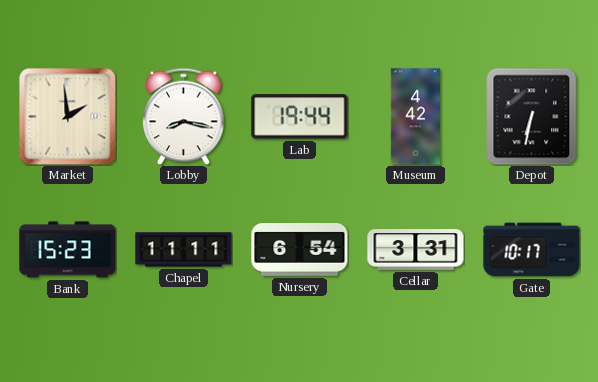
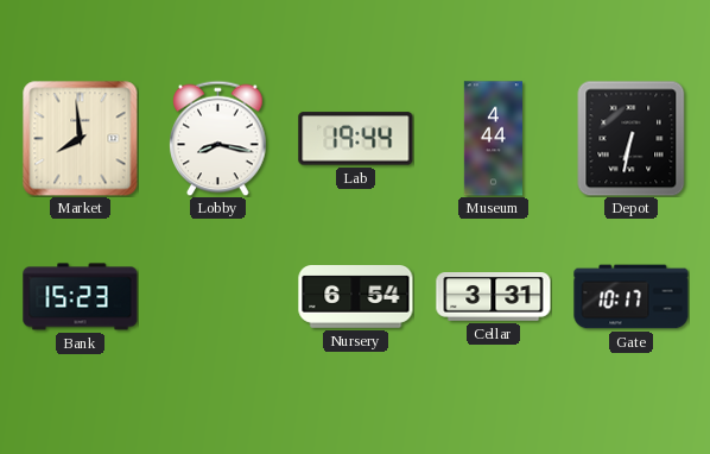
Market: 1:59 -> 7:59
Museum: 4:42 -> 4:44
Chapel: 11:11 -> none
